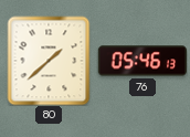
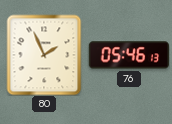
80: 1:38 -> 1:56
